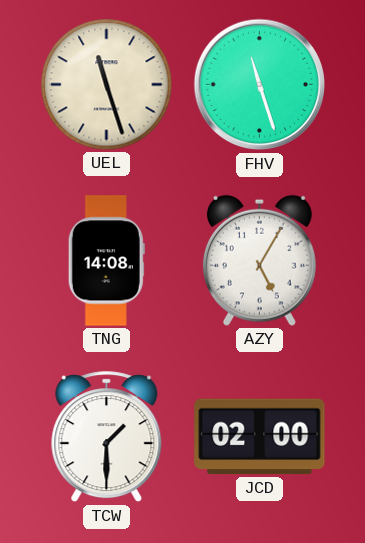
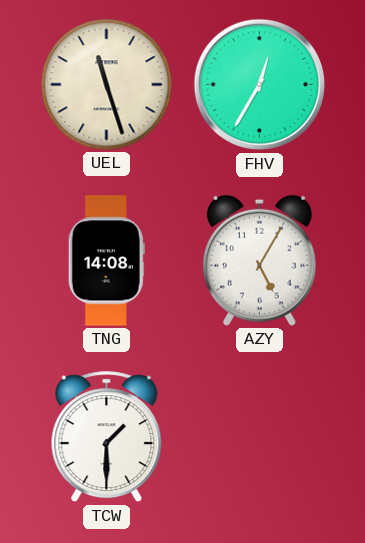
FHV: 11:27 -> 12:35
JCD: 02:00 -> none
